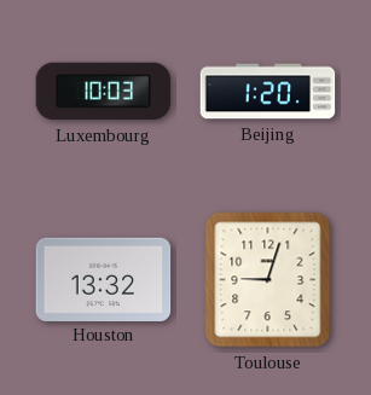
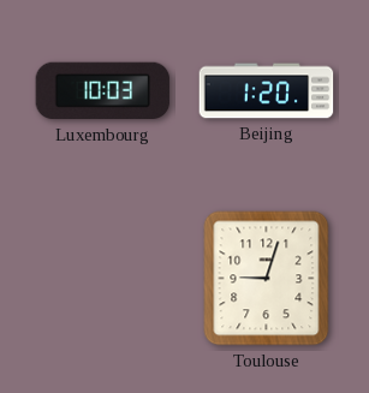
Houston: 13:32 -> none
